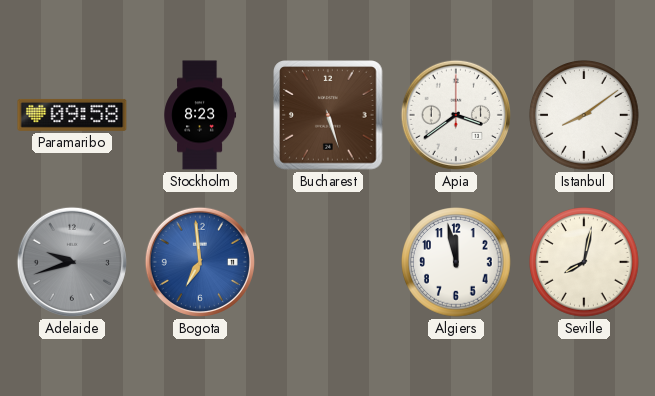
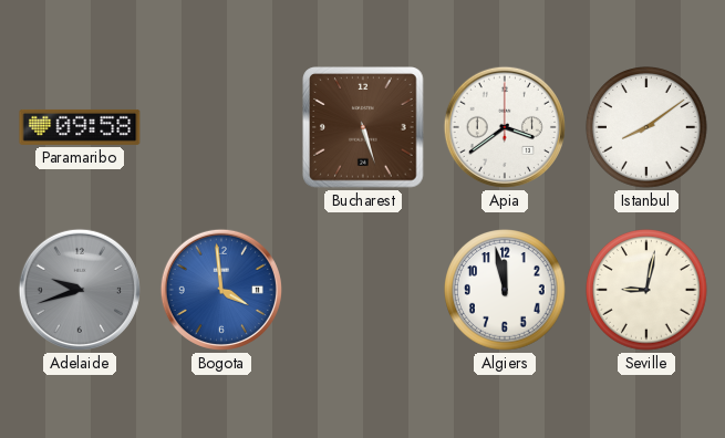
Stockholm: 8:23 -> none
Bogota: 6:59 -> 3:59
Seville: 8:02 -> 9:02
